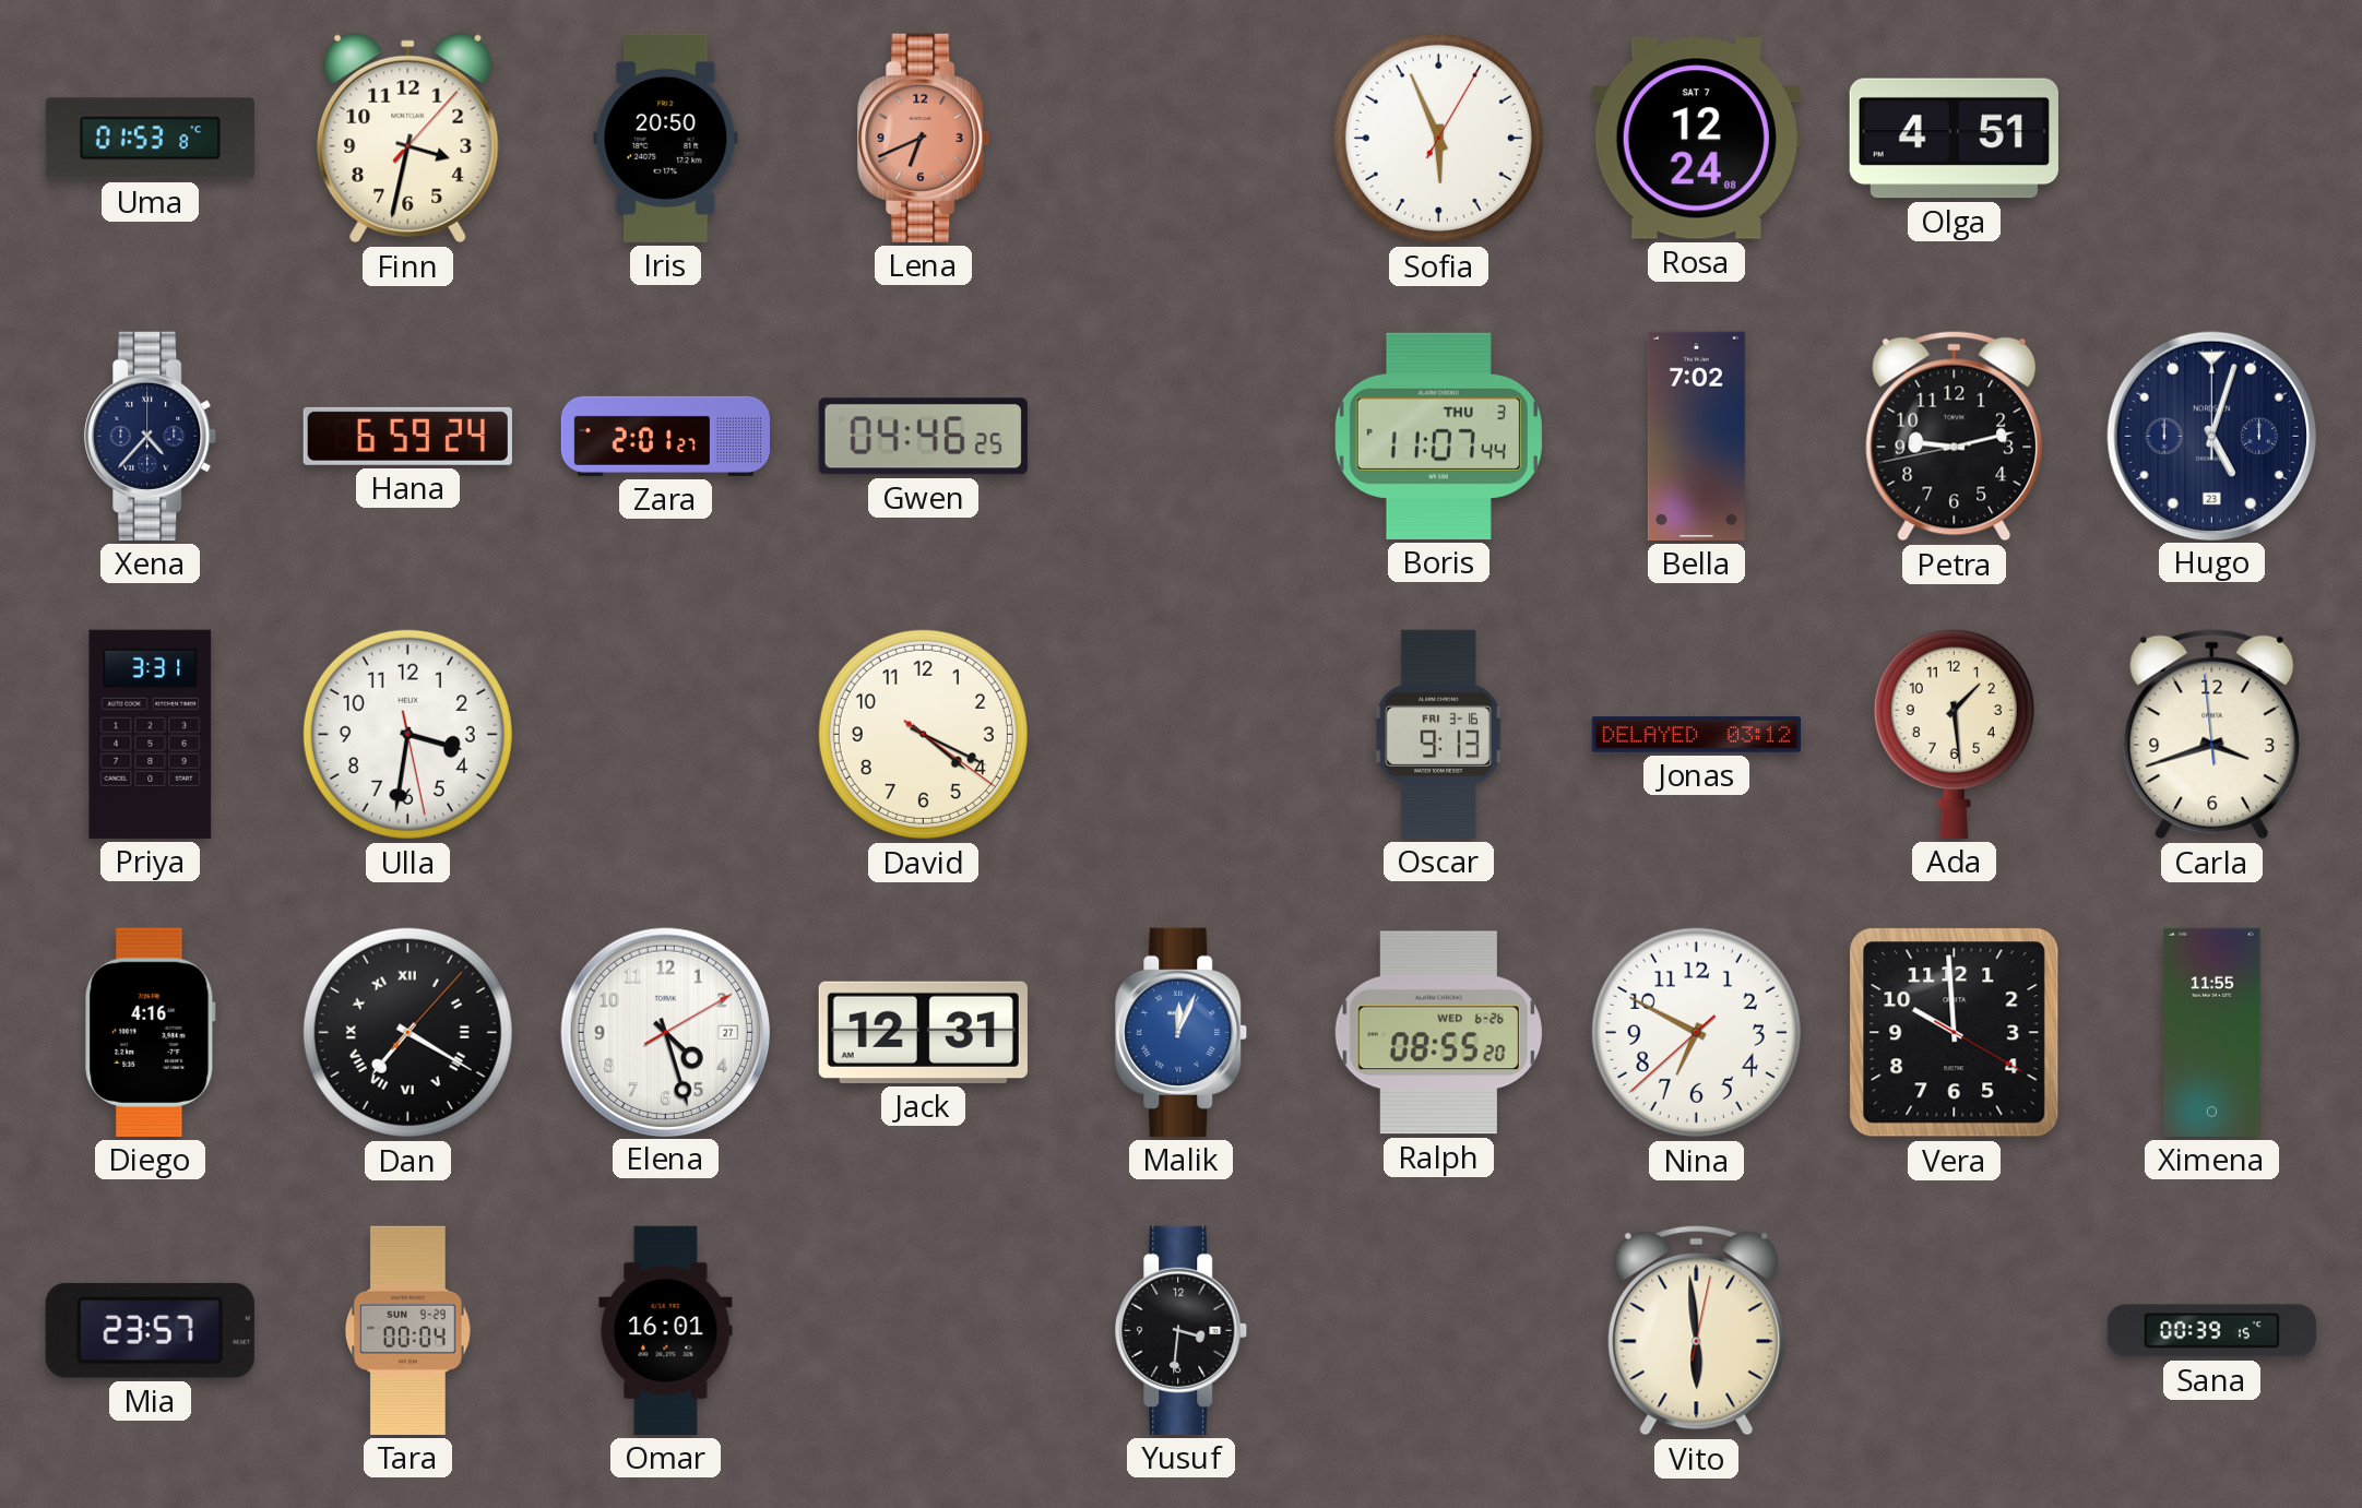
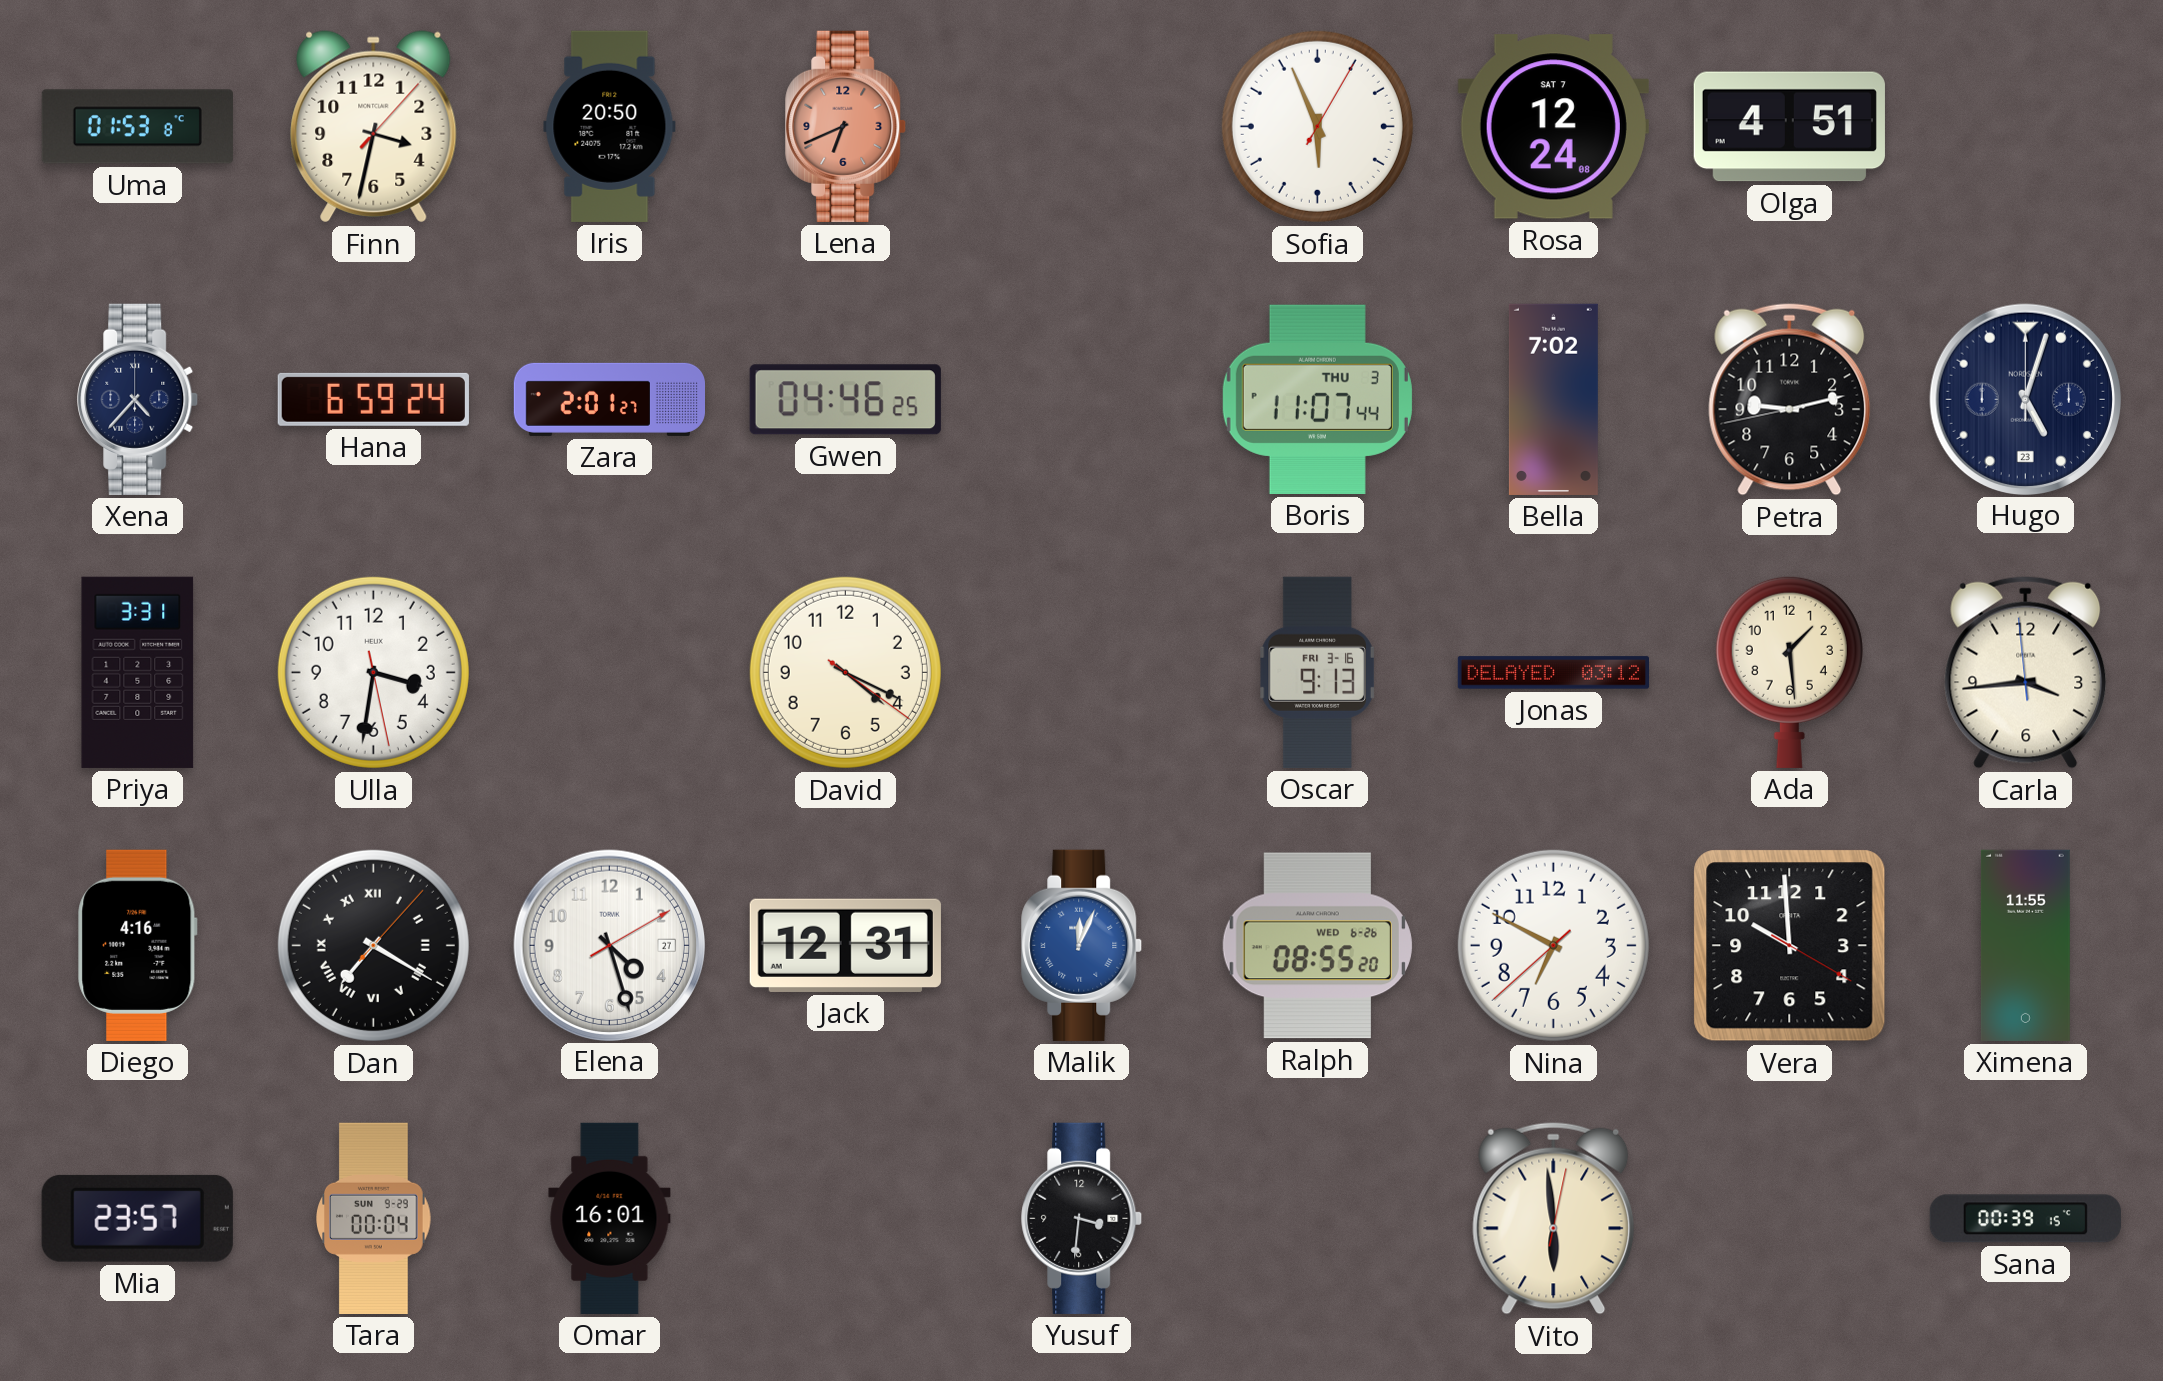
Carla: 3:41 -> 3:43
